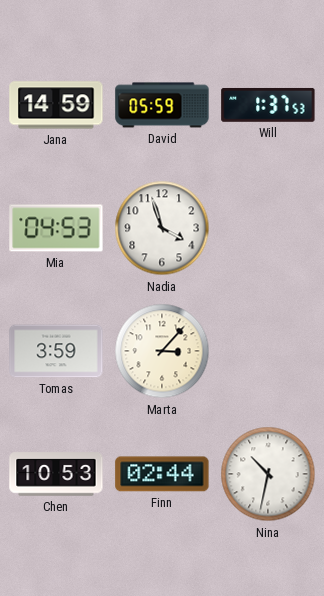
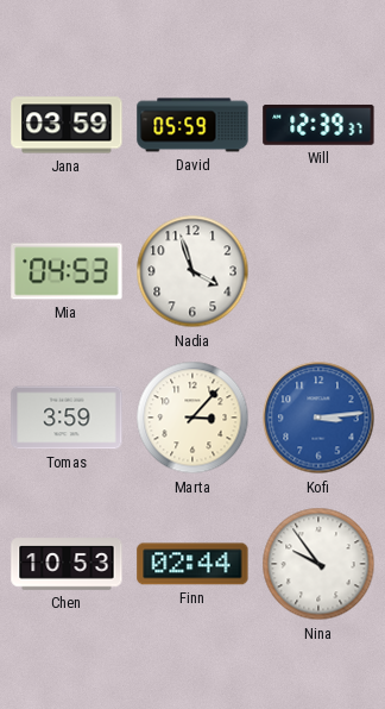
Jana: 14:59 -> 03:59
Will: 1:37 -> 12:39
Kofi: none -> 3:14
Nina: 10:32 -> 9:54
